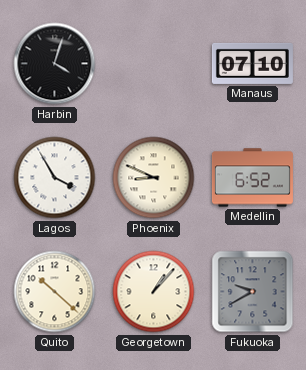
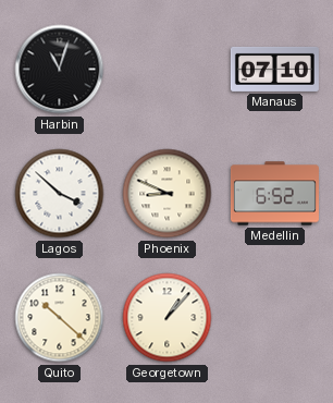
Harbin: 4:03 -> 11:03
Lagos: 3:55 -> 3:52
Fukuoka: 9:40 -> none
